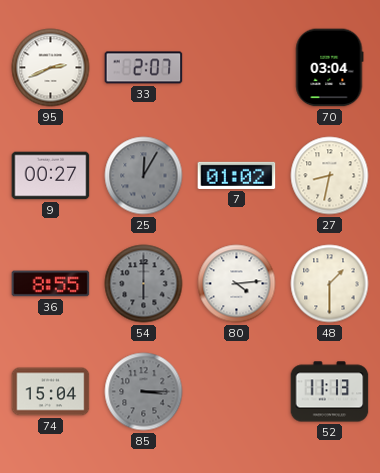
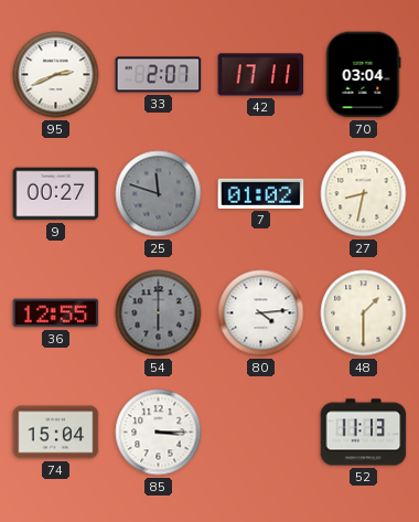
42: none -> 17:11
25: 12:05 -> 11:48
36: 8:55 -> 12:55
85 dial: grey -> white
